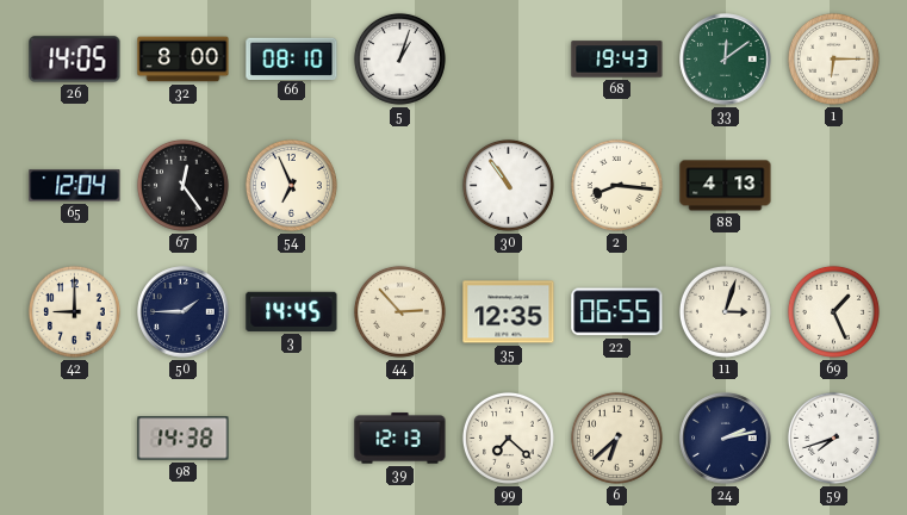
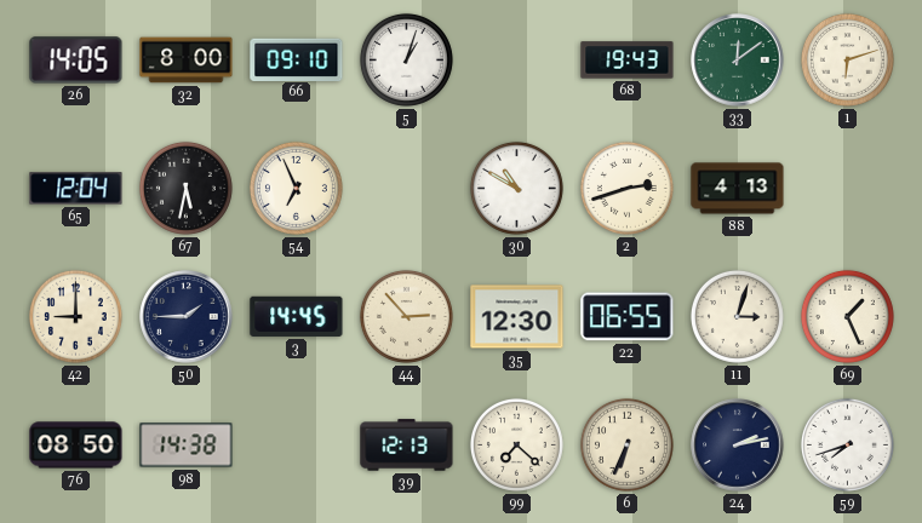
66: 08:10 -> 09:10
1: 6:15 -> 6:12
67: 12:24 -> 5:32
30: 10:54 -> 10:50
2: 8:16 -> 2:42
35: 12:35 -> 12:30
76: none -> 08:50
6: 6:38 -> 6:34
